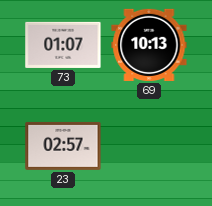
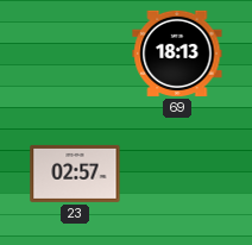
73: 01:07 -> none
69: 10:13 -> 18:13
